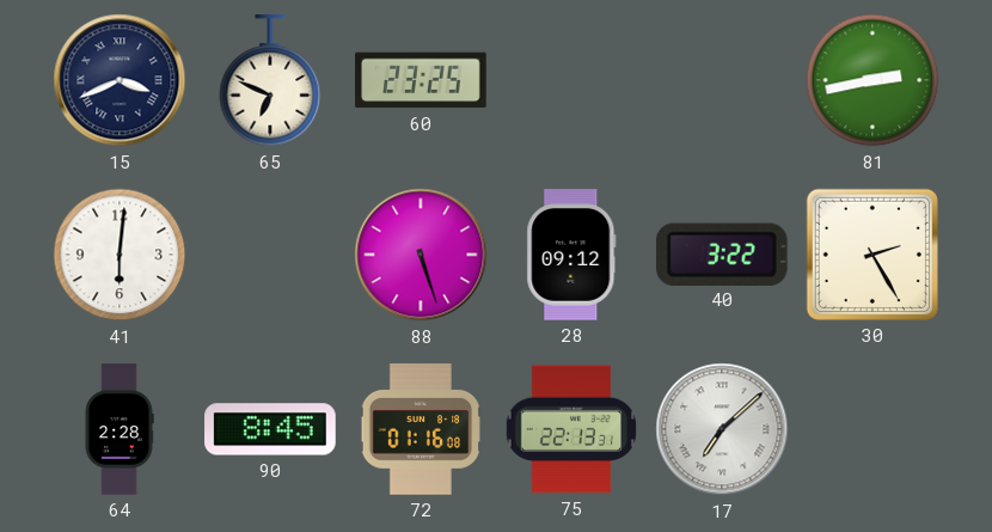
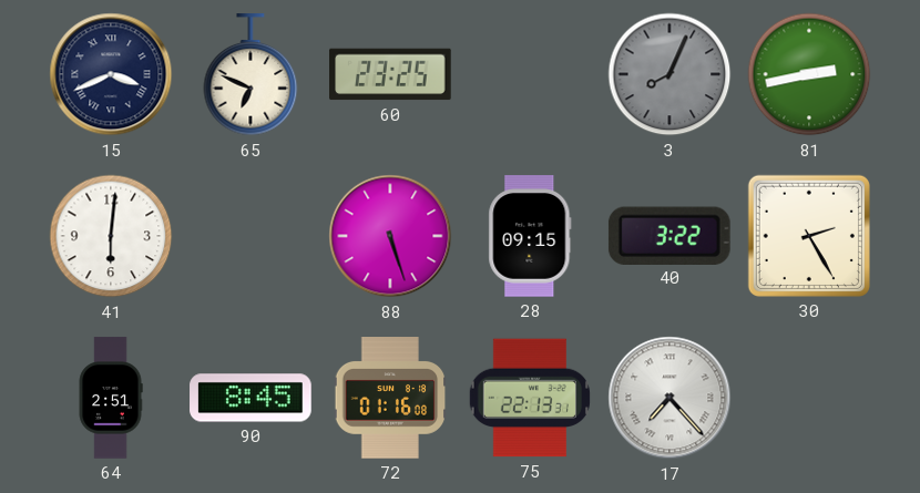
3: none -> 8:04
28: 09:12 -> 09:15
64: 2:28 -> 2:51
17: 7:08 -> 7:23
